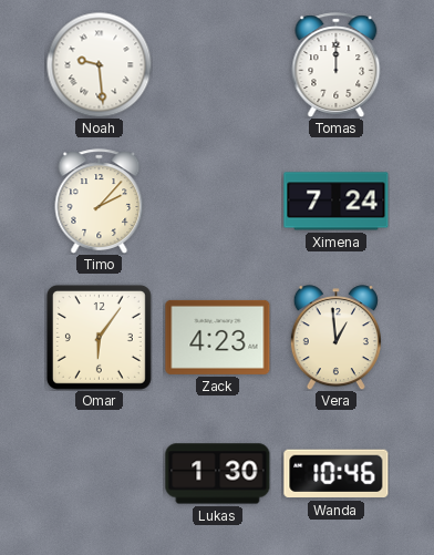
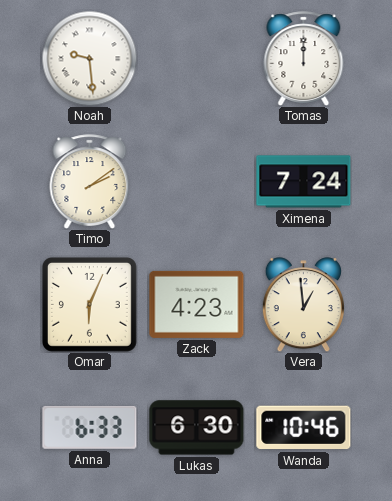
Timo: 2:07 -> 2:09
Omar: 6:06 -> 6:04
Anna: none -> 6:33
Lukas: 1:30 -> 6:30
